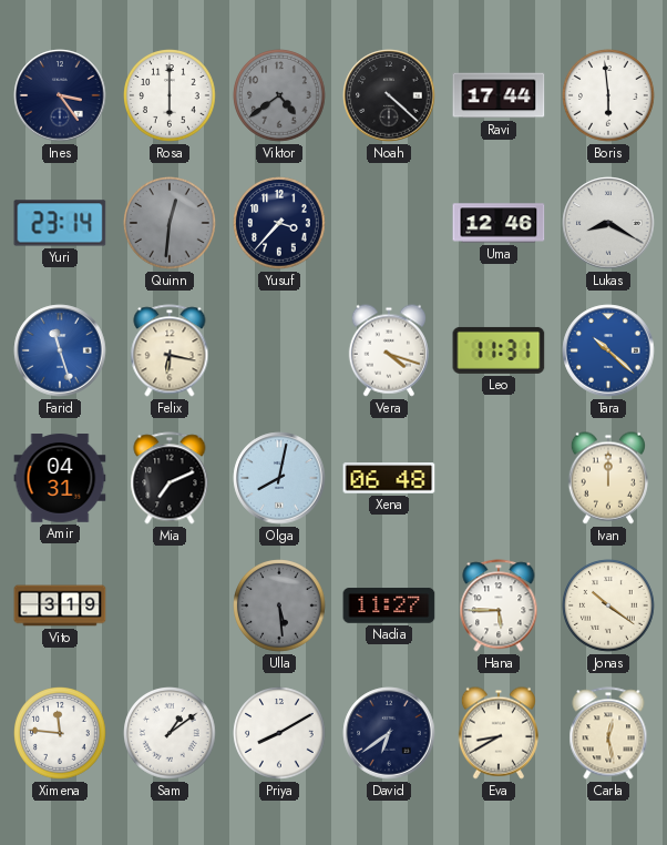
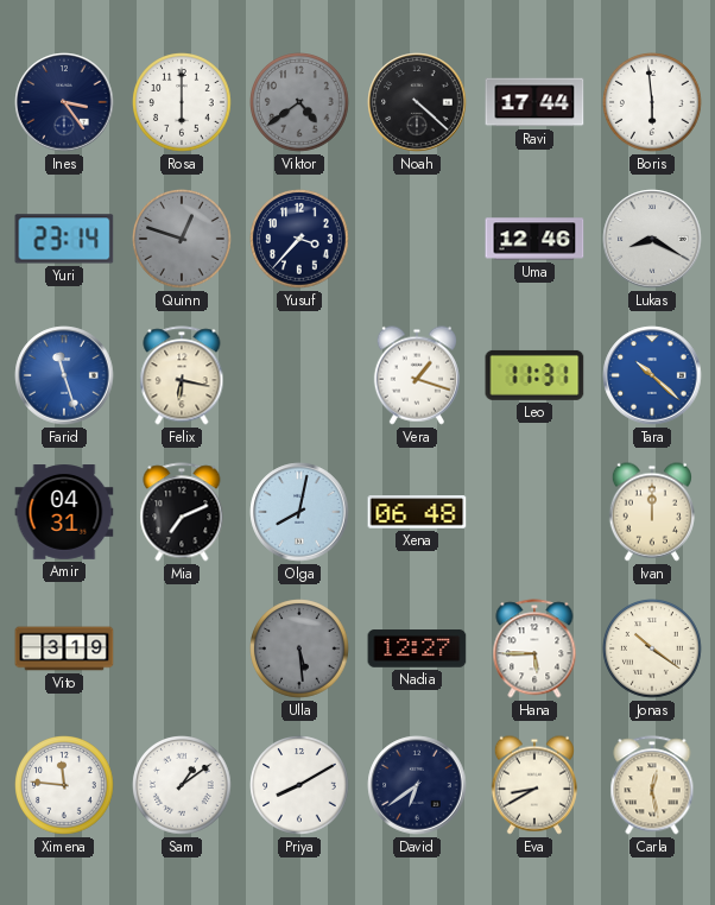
Quinn: 12:31 -> 12:48
Vera: 4:18 -> 1:18
Nadia: 11:27 -> 12:27
